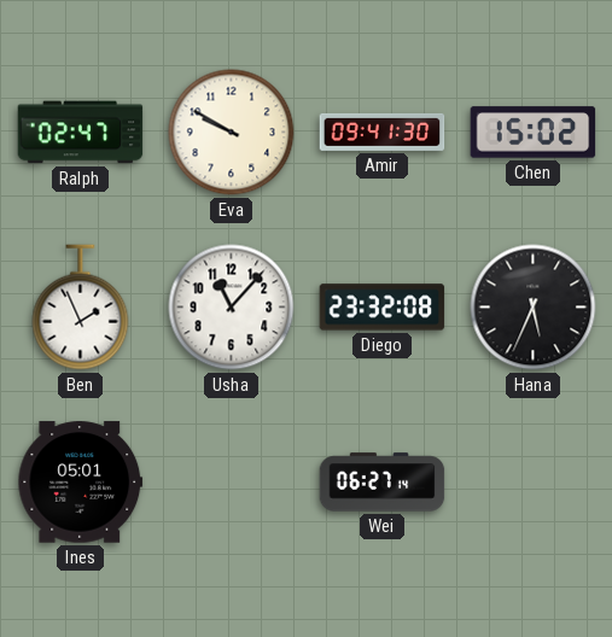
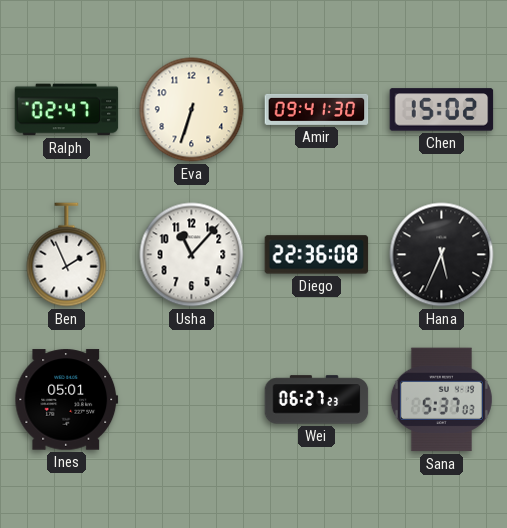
Eva: 9:50 -> 6:33
Diego: 23:32 -> 22:36
Wei: 06:27:14 -> 06:27:23
Sana: none -> 5:37
